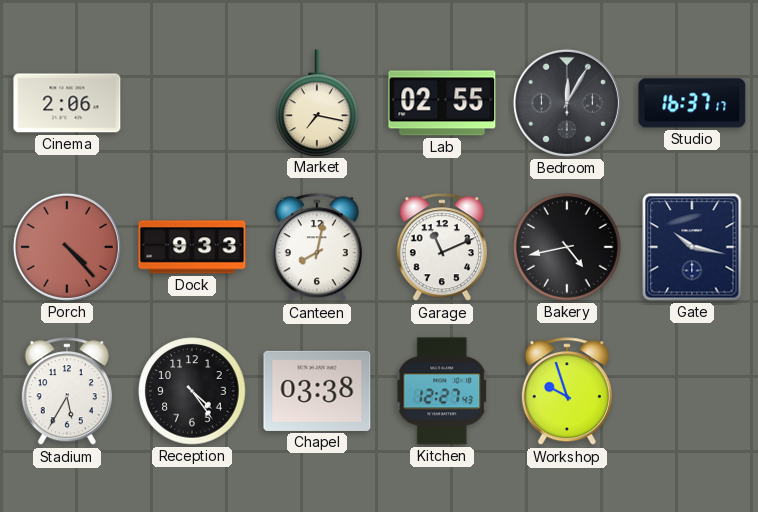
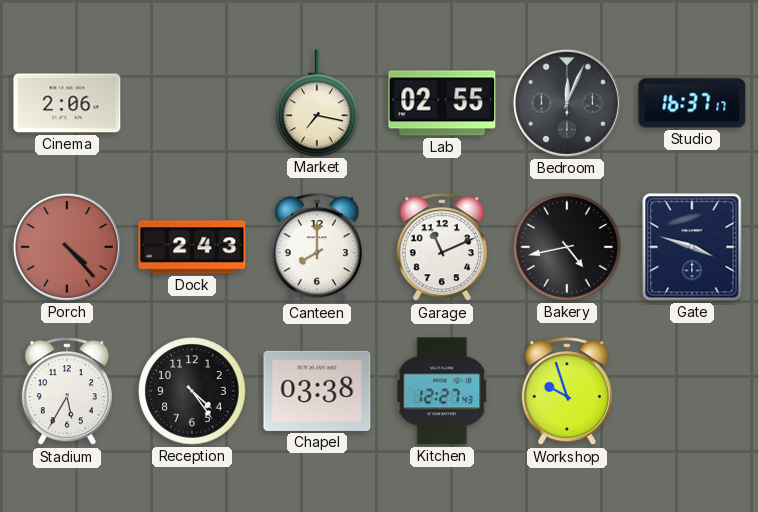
Bedroom: 12:05 -> 12:04
Dock: 9:33 -> 2:43
Canteen: 8:02 -> 8:00
Gate: 10:17 -> 3:48
